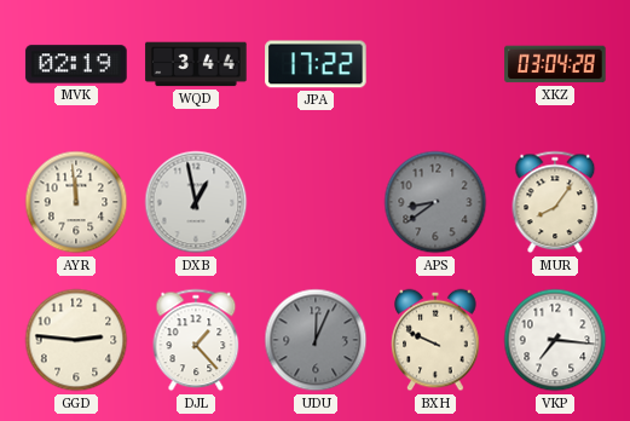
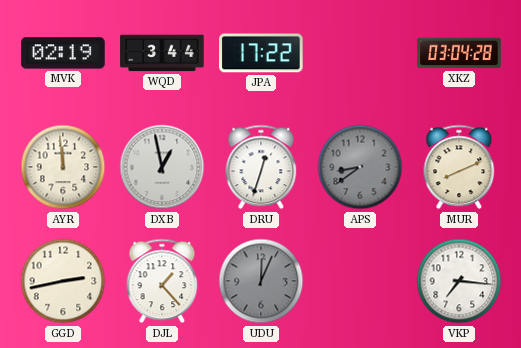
DRU: none -> 12:33
MUR: 8:06 -> 8:11
GGD: 2:46 -> 2:43
BXH: 9:49 -> none
